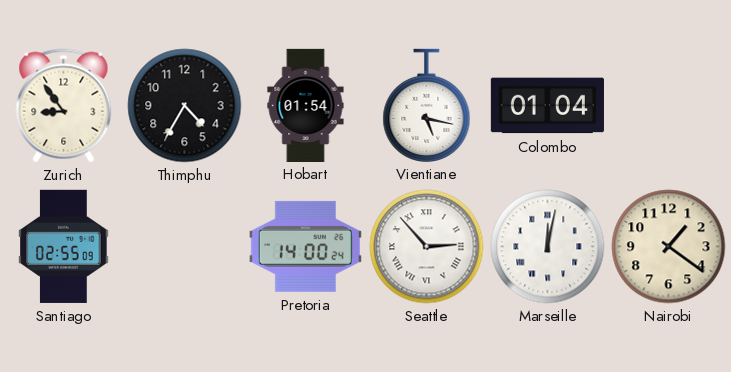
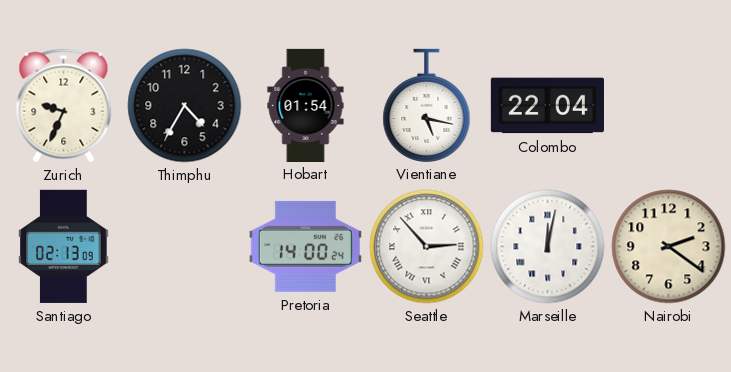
Zurich: 8:54 -> 9:34
Colombo: 01:04 -> 22:04
Santiago: 02:55 -> 02:13
Nairobi: 1:21 -> 2:21
